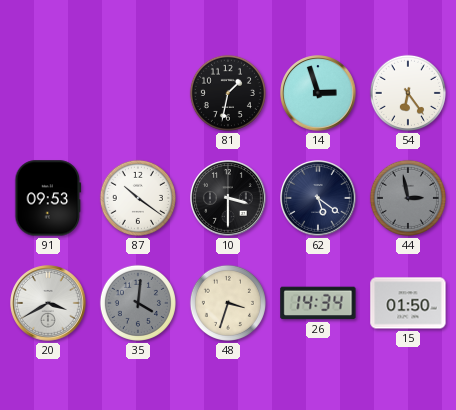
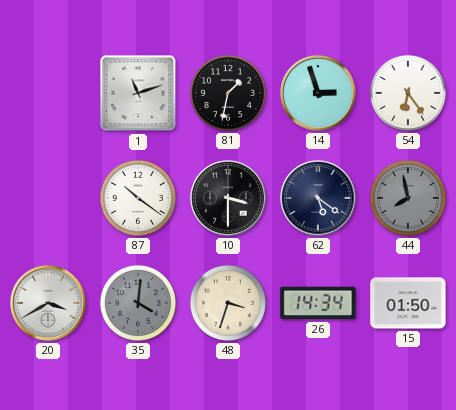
1: none -> 11:12
91: 09:53 -> none
44: 2:58 -> 7:58
